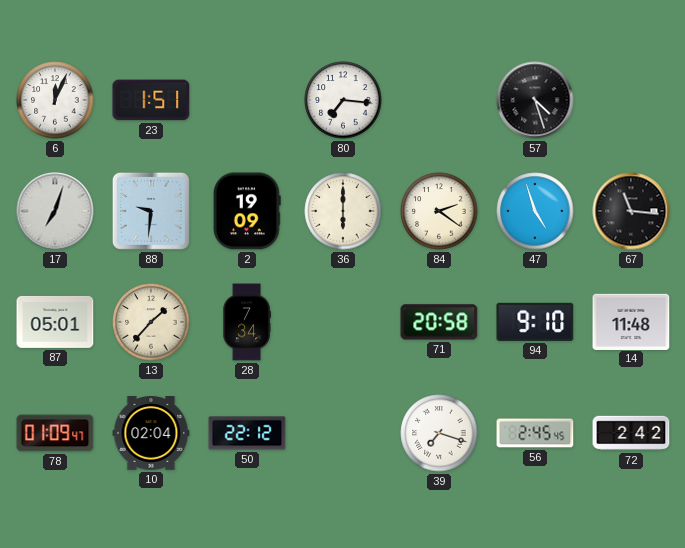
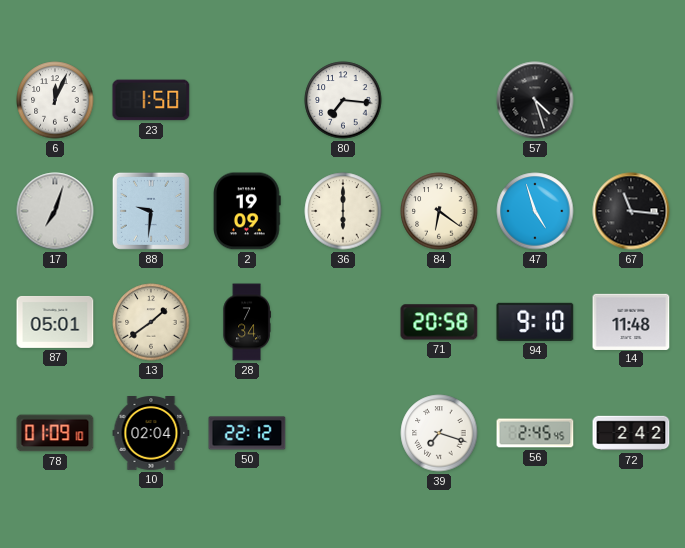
23: 1:51 -> 1:50
84: 2:21 -> 6:21
13: 1:37 -> 1:39
78: 01:09:47 -> 01:09:10
